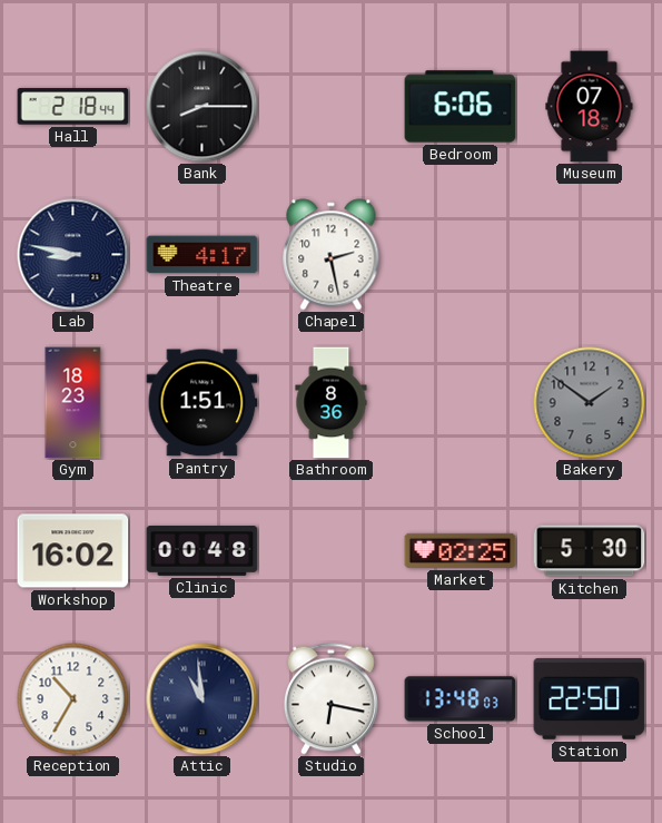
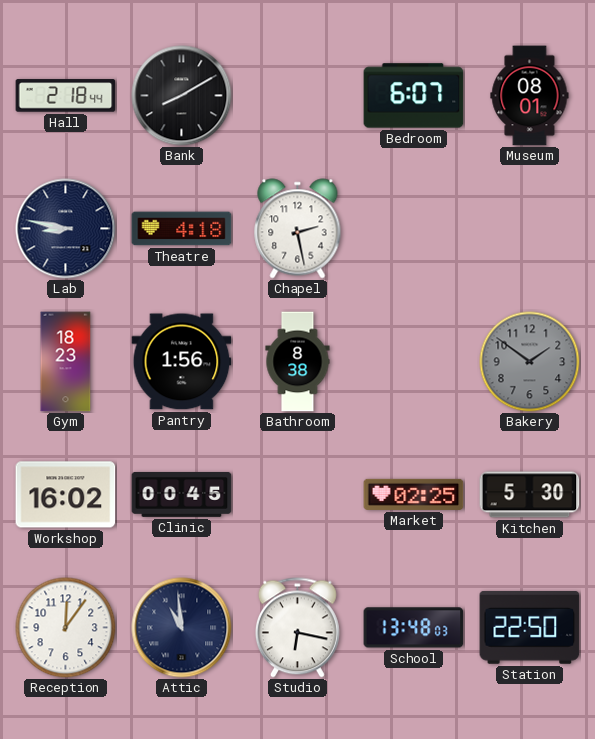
Bank: 8:15 -> 8:10
Bedroom: 6:06 -> 6:07
Museum: 07:18 -> 08:01
Theatre: 4:17 -> 4:18
Pantry: 1:51 -> 1:56
Bathroom: 8:36 -> 8:38
Clinic: 00:48 -> 00:45
Reception: 10:35 -> 12:06
